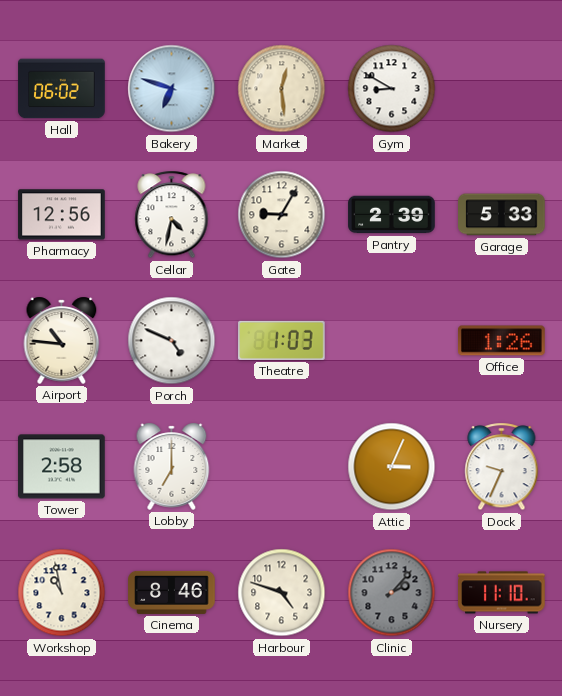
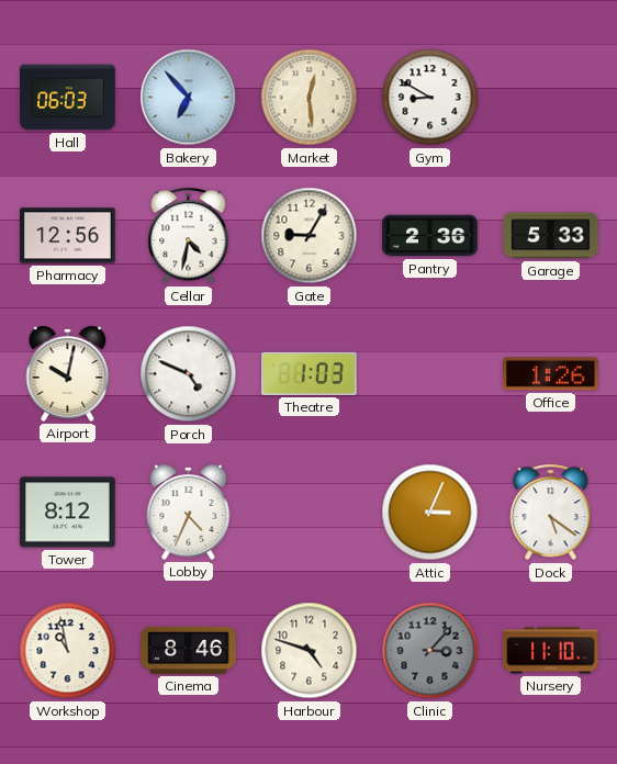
Hall: 06:02 -> 06:03
Bakery: 6:48 -> 6:53
Pantry: 2:39 -> 2:36
Airport: 10:46 -> 10:02
Tower: 2:58 -> 8:12
Lobby: 7:00 -> 4:34
Dock: 9:34 -> 5:21
Clinic: 2:07 -> 3:07
